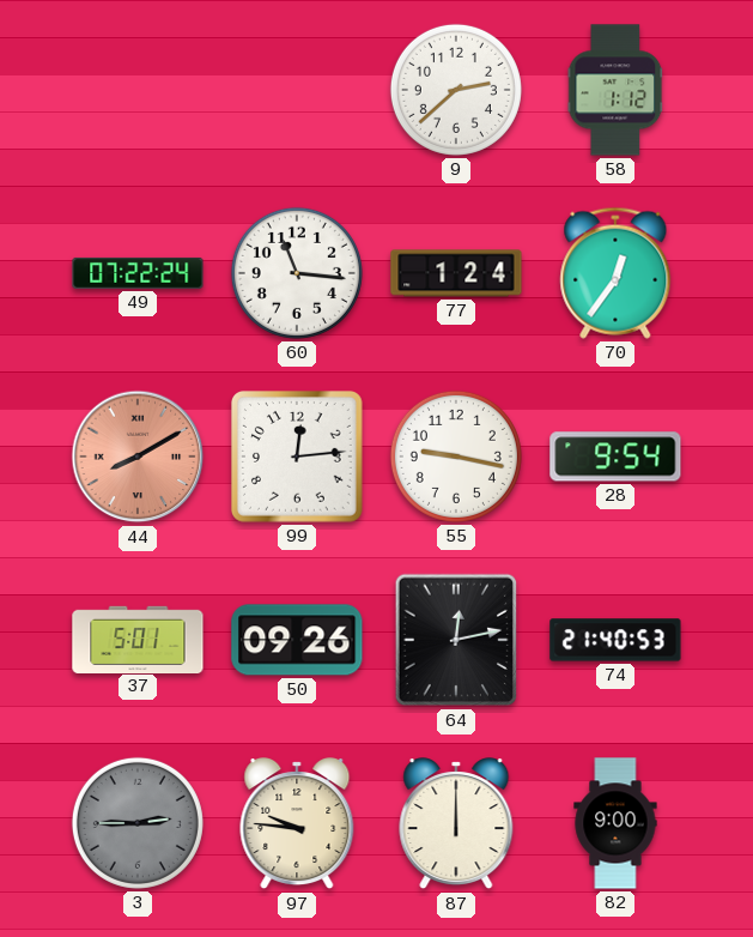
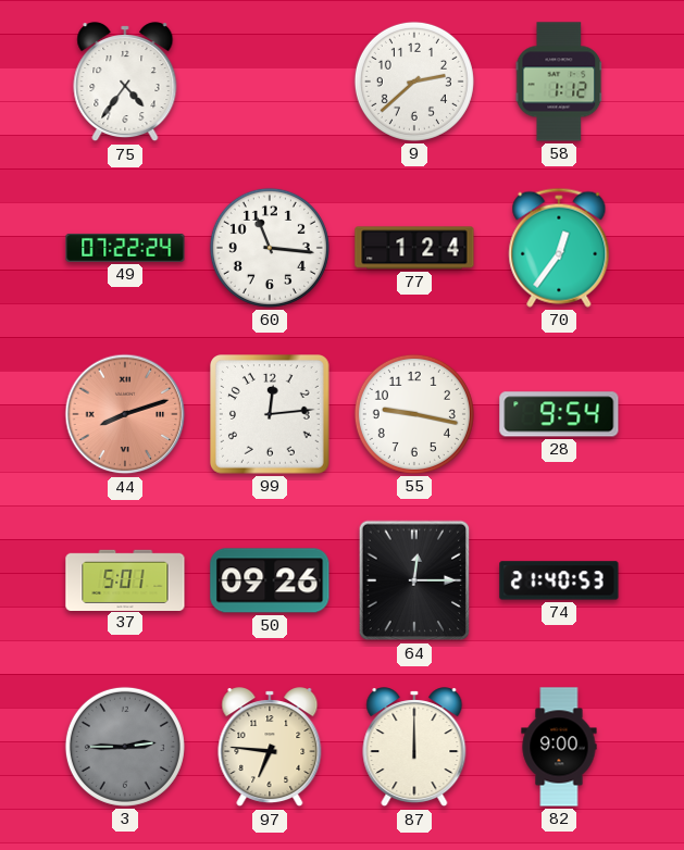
75: none -> 4:36
44: 8:10 -> 8:12
64: 12:13 -> 12:15
97: 9:46 -> 6:46
